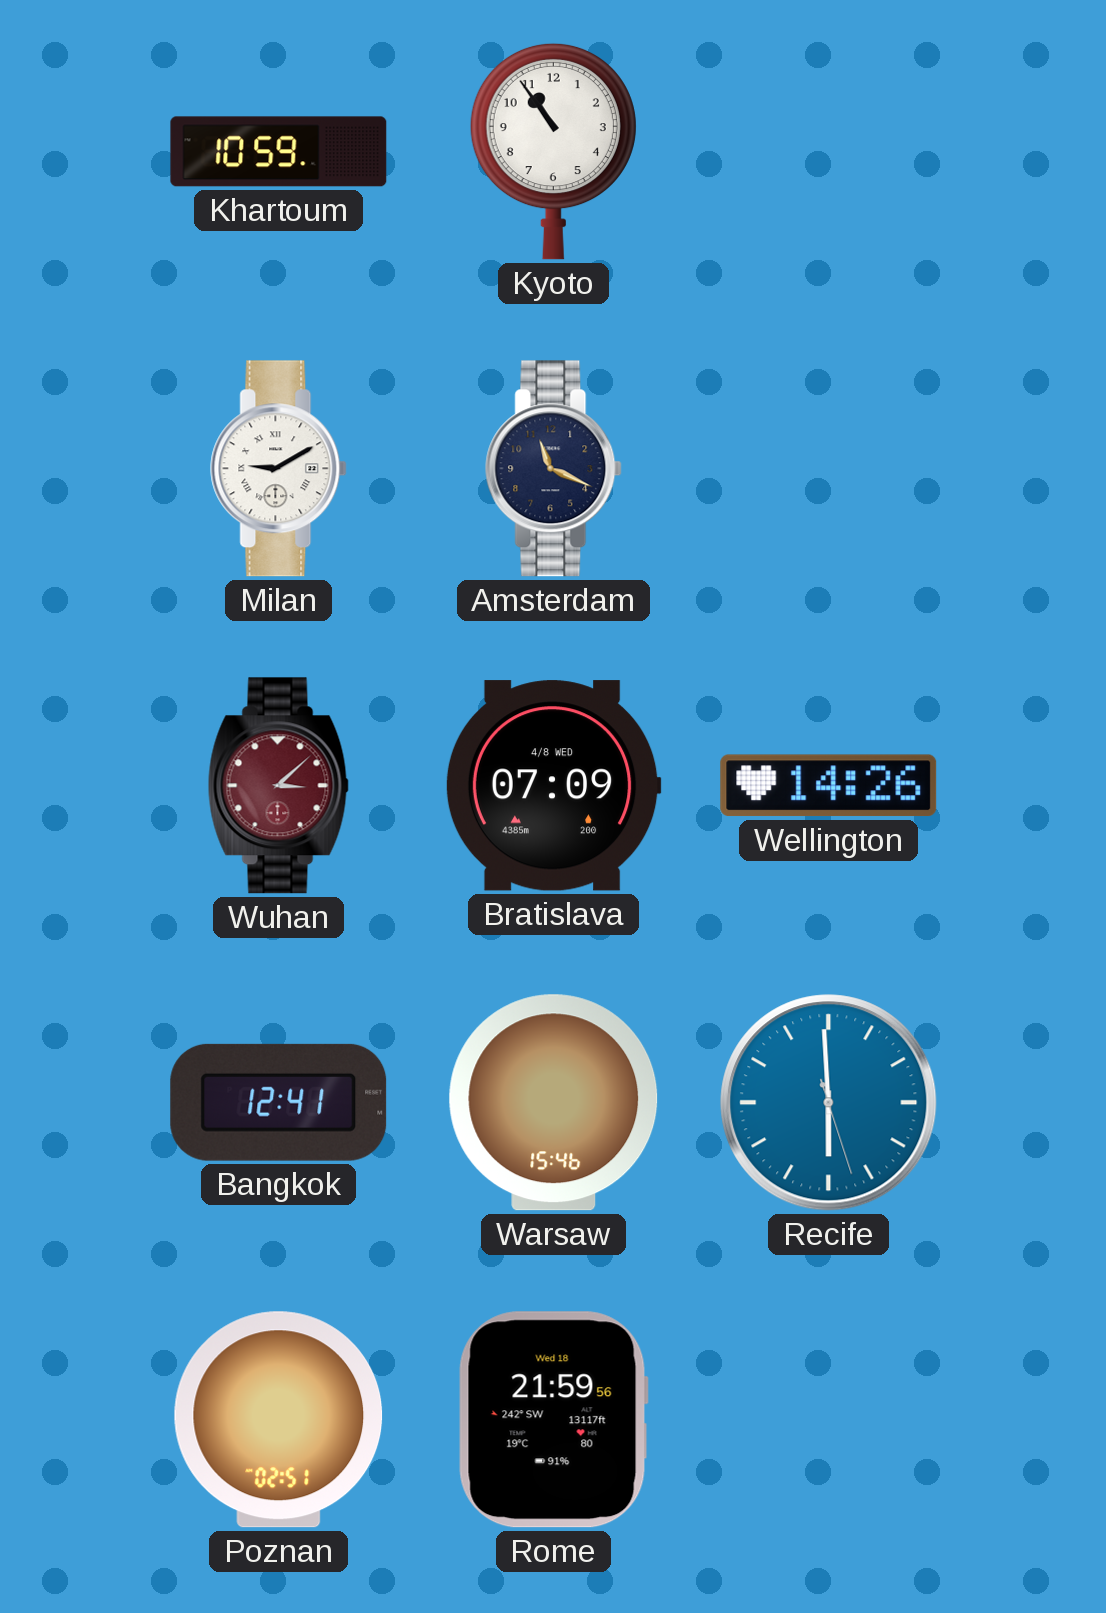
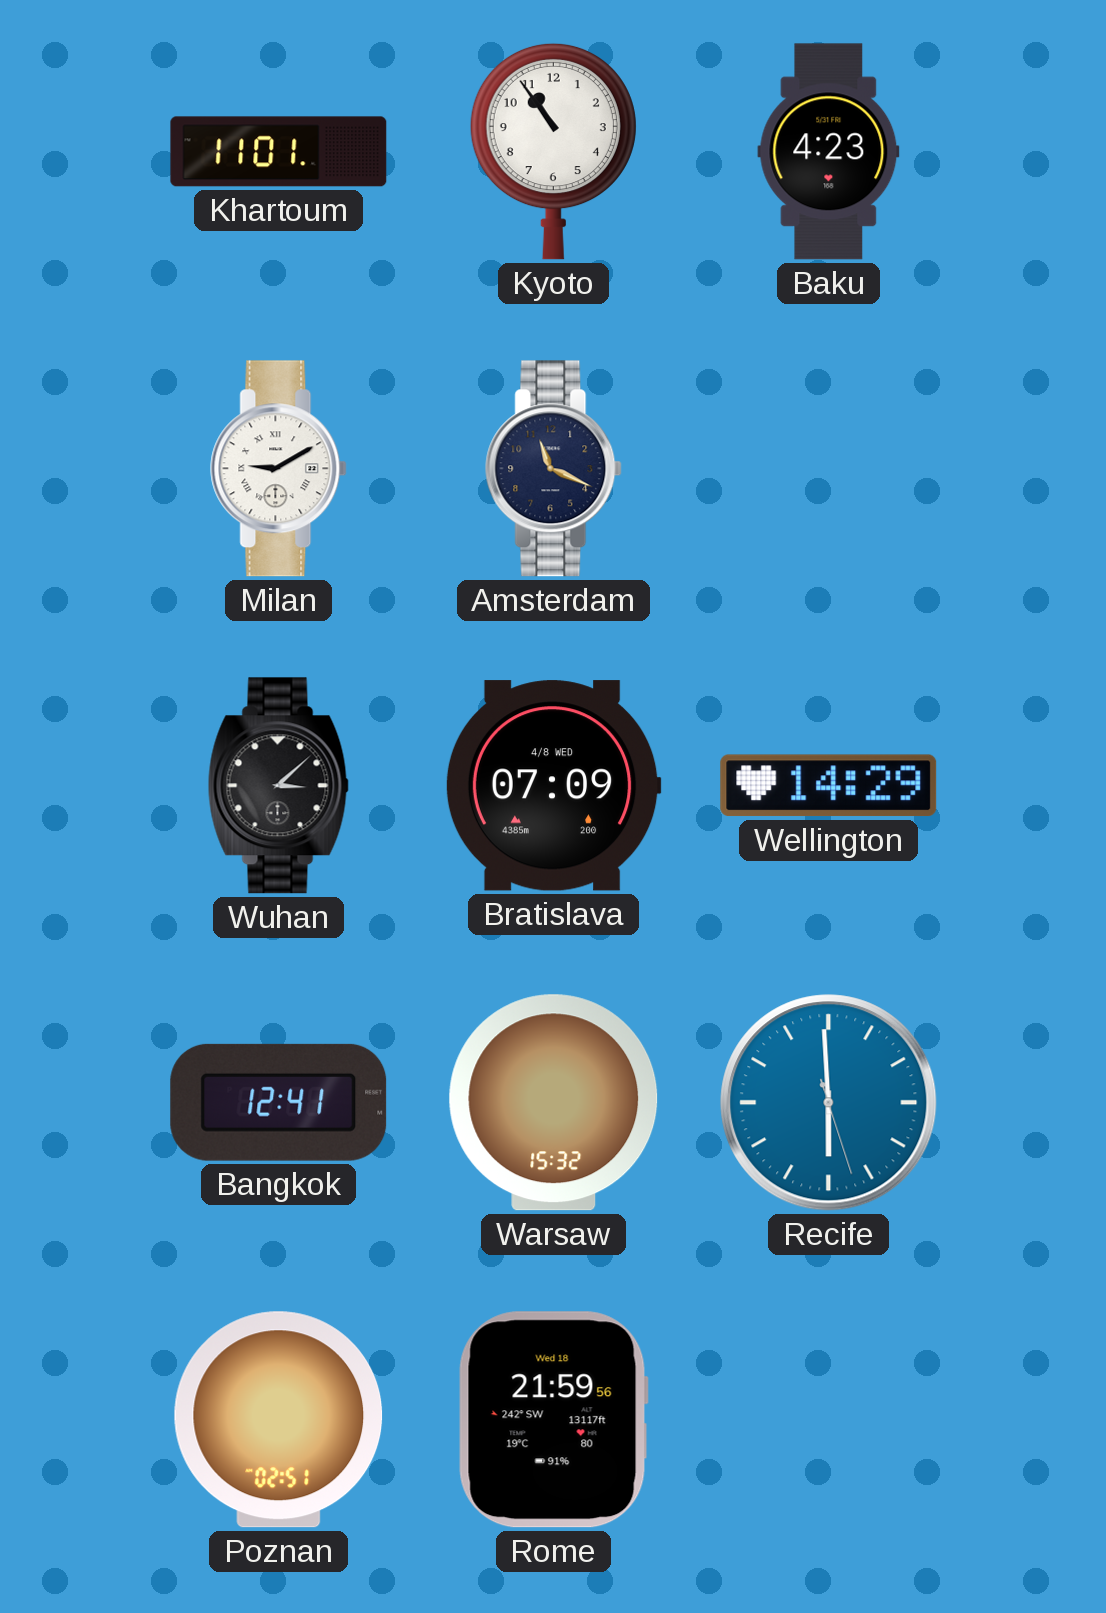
Khartoum: 10:59 -> 11:01
Baku: none -> 4:23
Wuhan dial: burgundy -> black
Wellington: 14:26 -> 14:29
Warsaw: 15:46 -> 15:32
